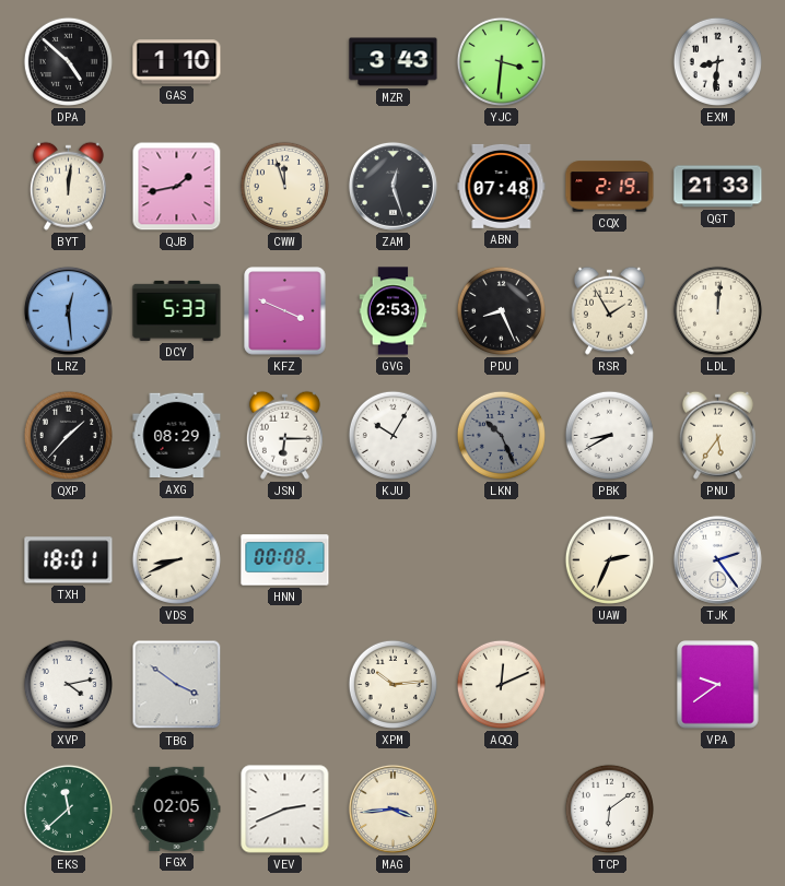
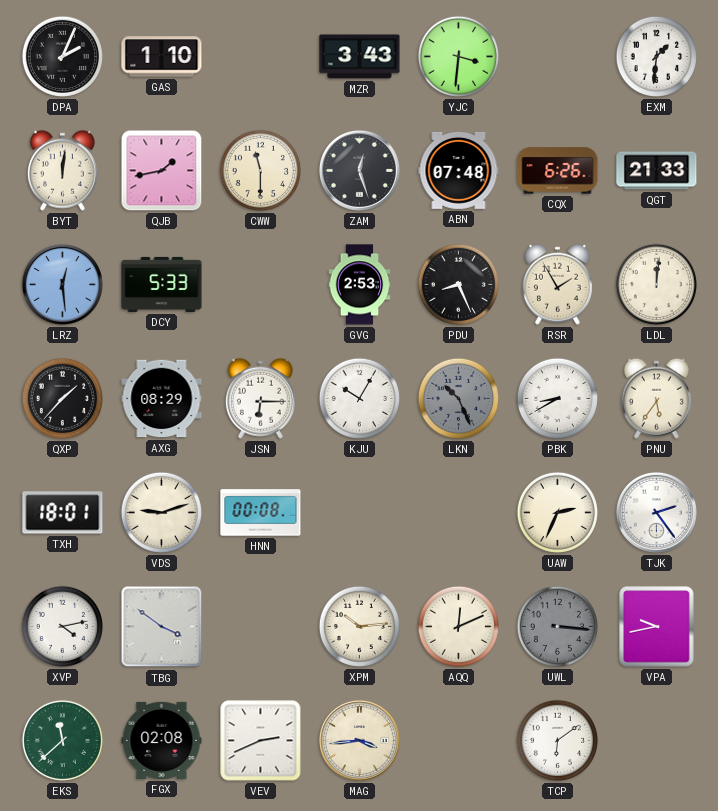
DPA: 4:52 -> 2:04
EXM: 8:31 -> 1:31
CWW: 11:57 -> 11:30
CQX: 2:19 -> 6:26
KFZ: 3:49 -> none
VDS: 8:41 -> 9:12
UWL: none -> 3:16
VPA: 9:39 -> 9:43
FGX: 02:05 -> 02:08
